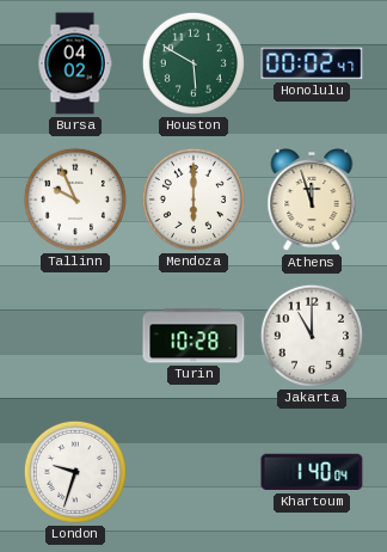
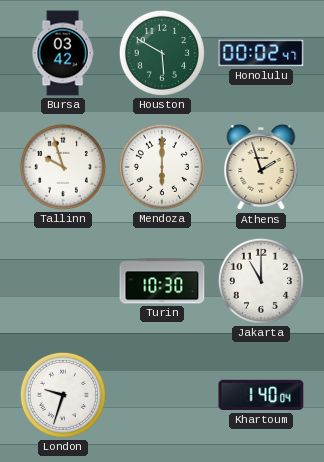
Bursa: 04:02 -> 03:42
Tallinn: 9:56 -> 9:57
Athens: 11:57 -> 1:57
Turin: 10:28 -> 10:30
